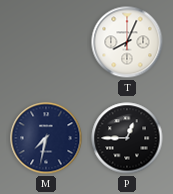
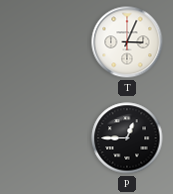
T: 8:04 -> 3:04
M: 7:32 -> none
